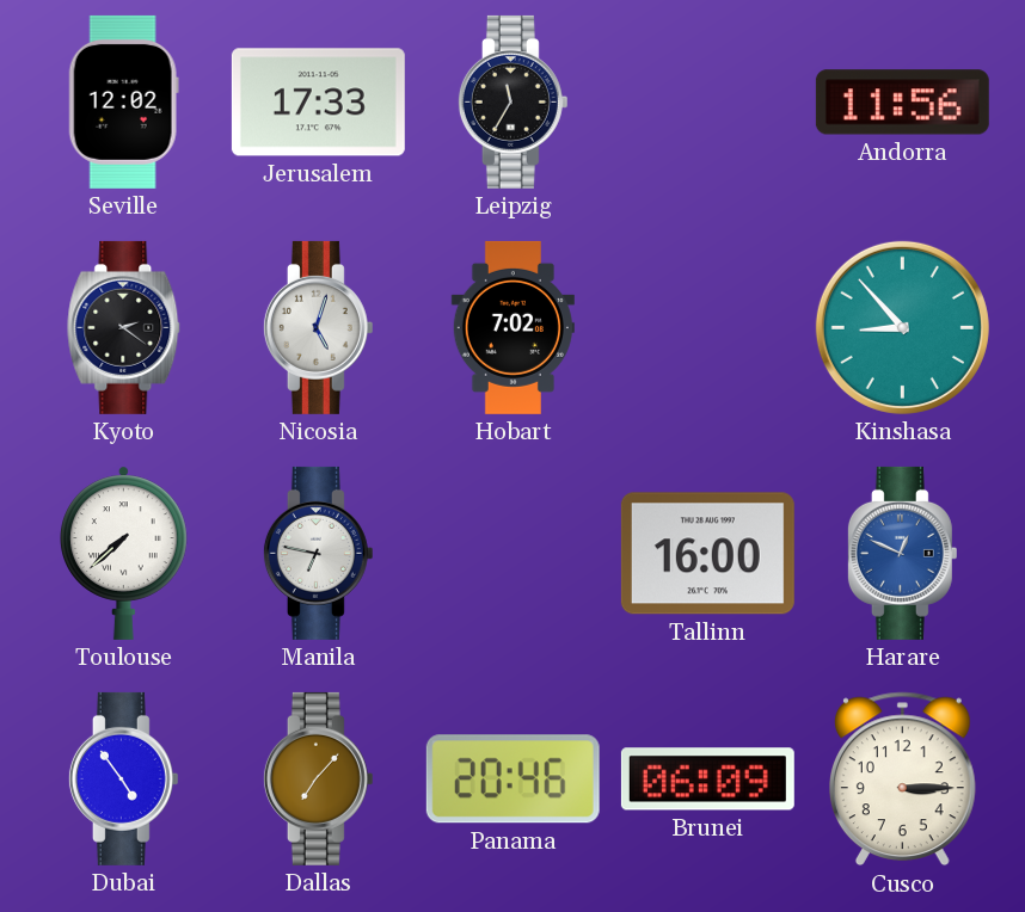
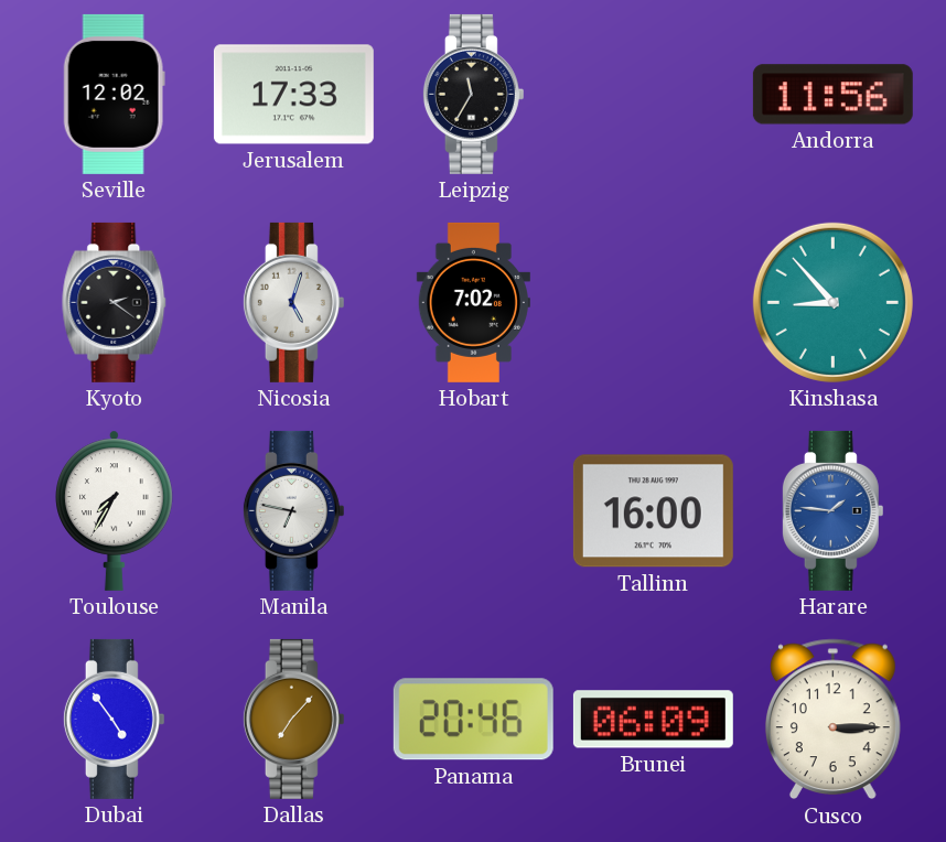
Toulouse: 7:38 -> 7:35
Harare: 12:49 -> 1:46
